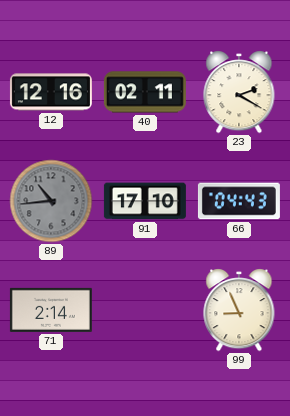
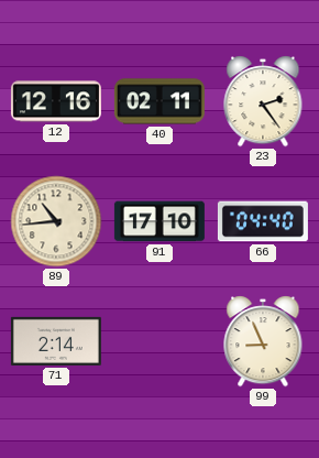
23: 2:20 -> 2:24
89 dial: grey -> cream
66: 04:43 -> 04:40
